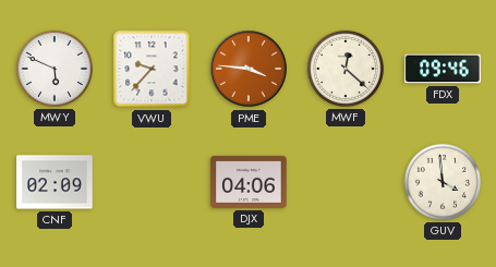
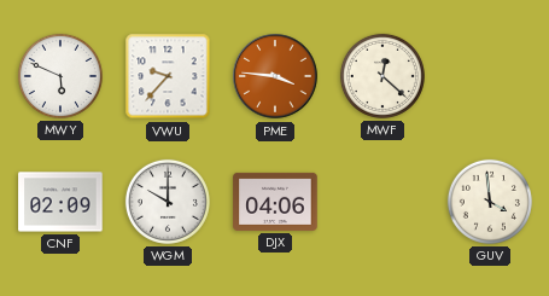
FDX: 09:46 -> none
WGM: none -> 10:00
